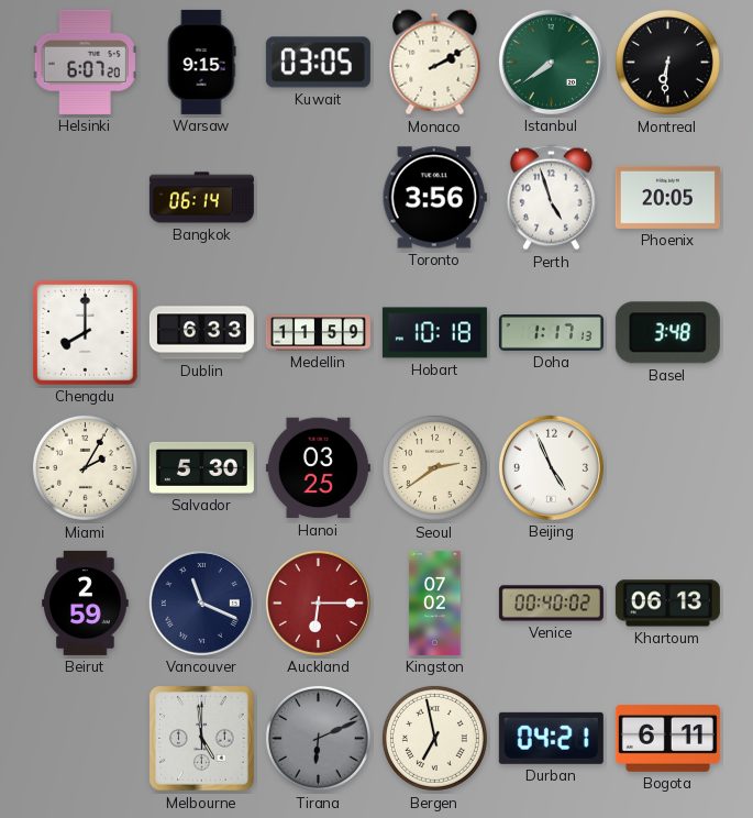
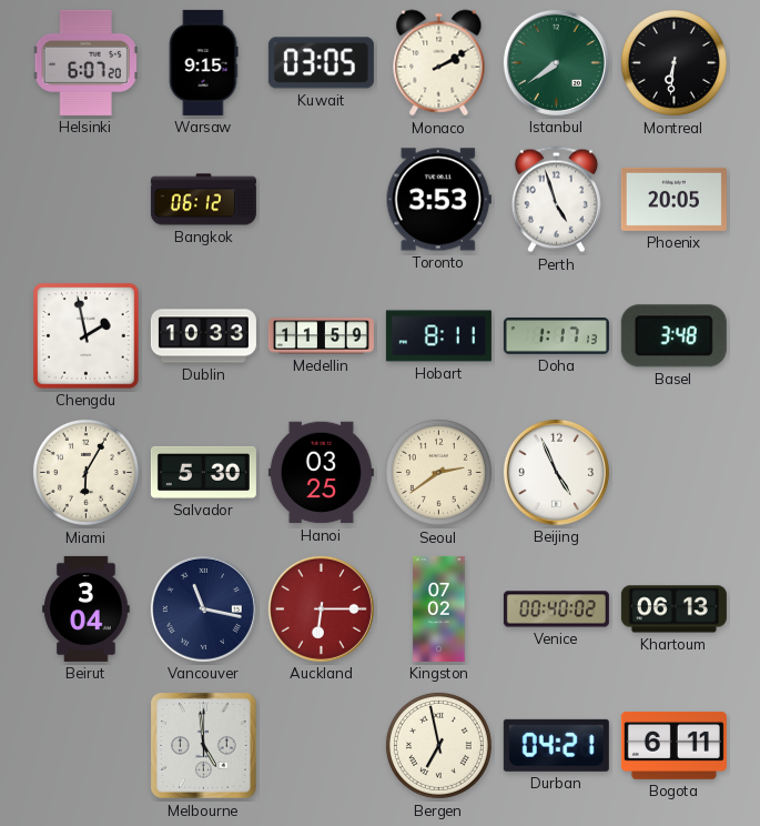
Bangkok: 06:14 -> 06:12
Toronto: 3:56 -> 3:53
Chengdu: 8:00 -> 1:58
Dublin: 6:33 -> 10:33
Hobart: 10:18 -> 8:11
Miami: 2:05 -> 6:05
Beirut: 2:59 -> 3:04
Vancouver: 11:19 -> 11:17
Tirana: 6:11 -> none
